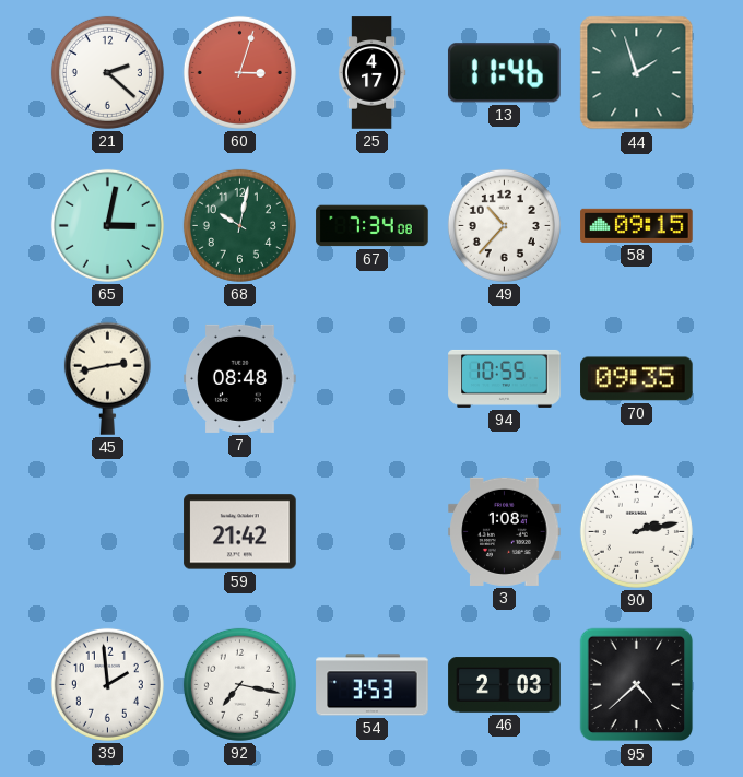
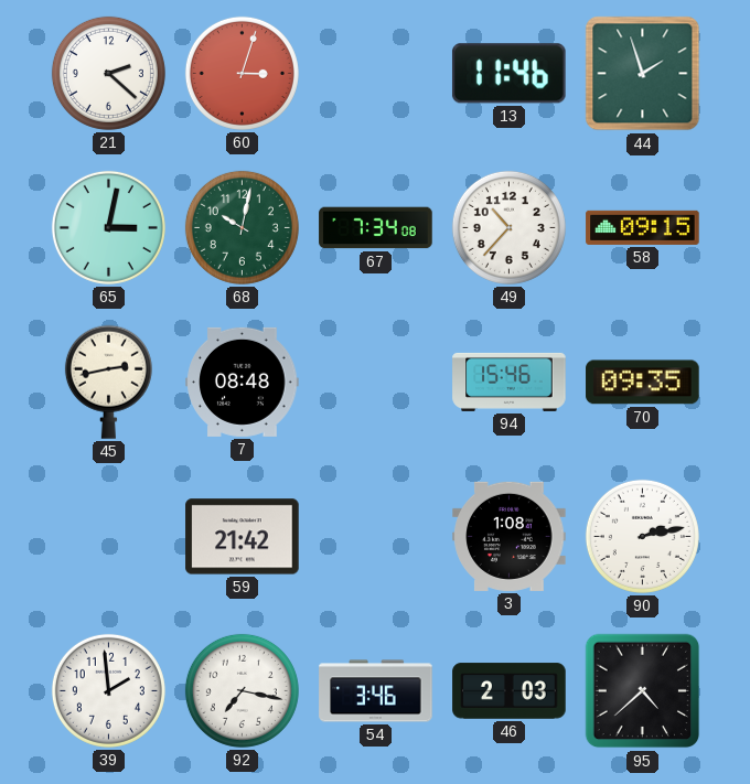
25: 4:17 -> none
94: 10:55 -> 15:46
54: 3:53 -> 3:46
